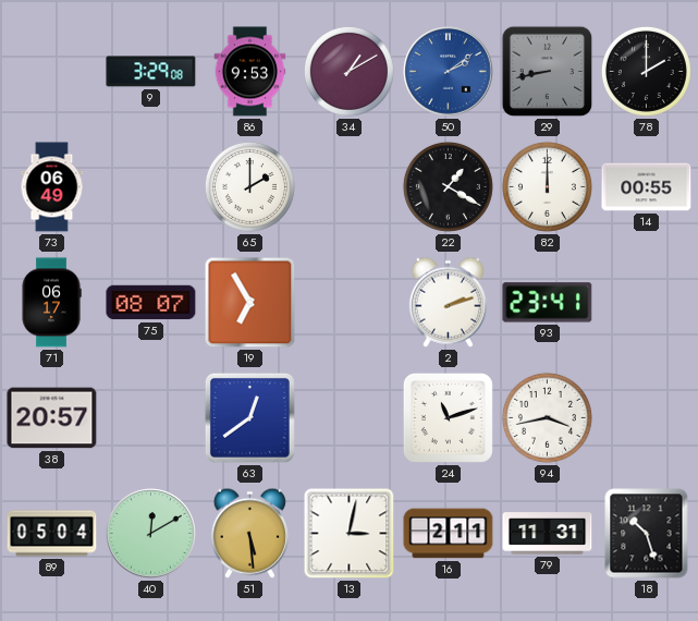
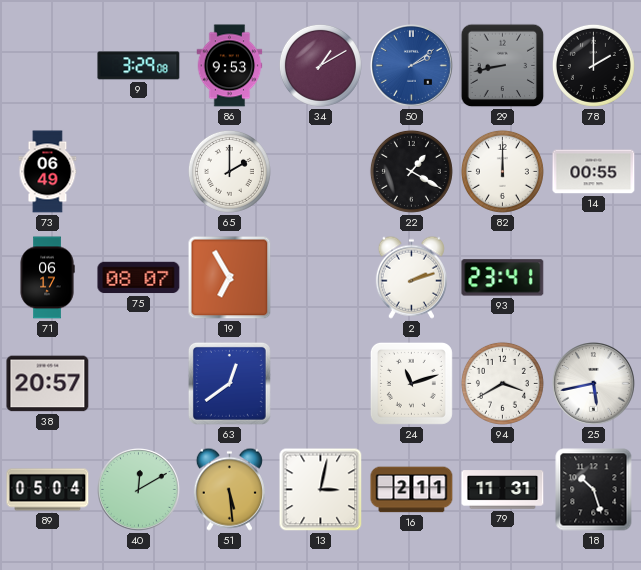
94: 3:43 -> 3:40
25: none -> 5:43
